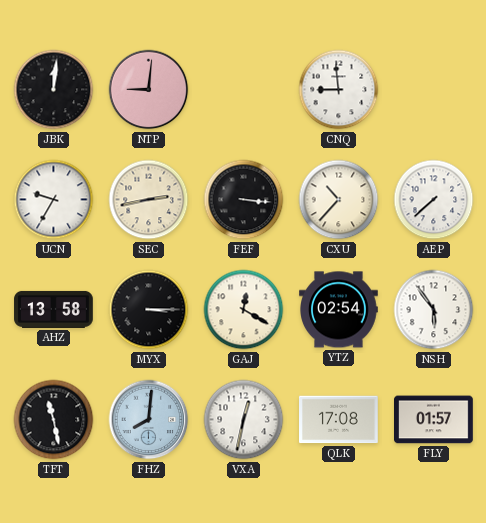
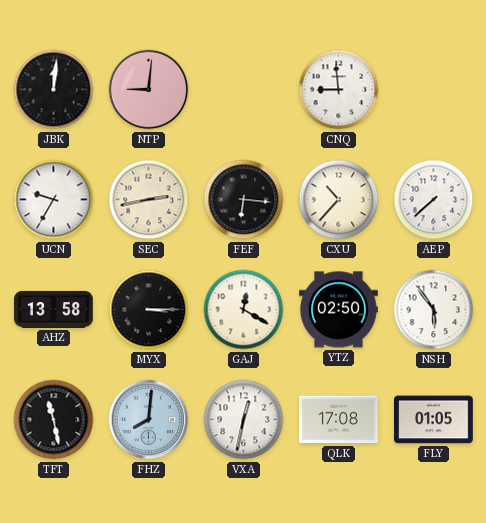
FEF: 3:16 -> 6:16
YTZ: 02:54 -> 02:50
FLY: 01:57 -> 01:05
